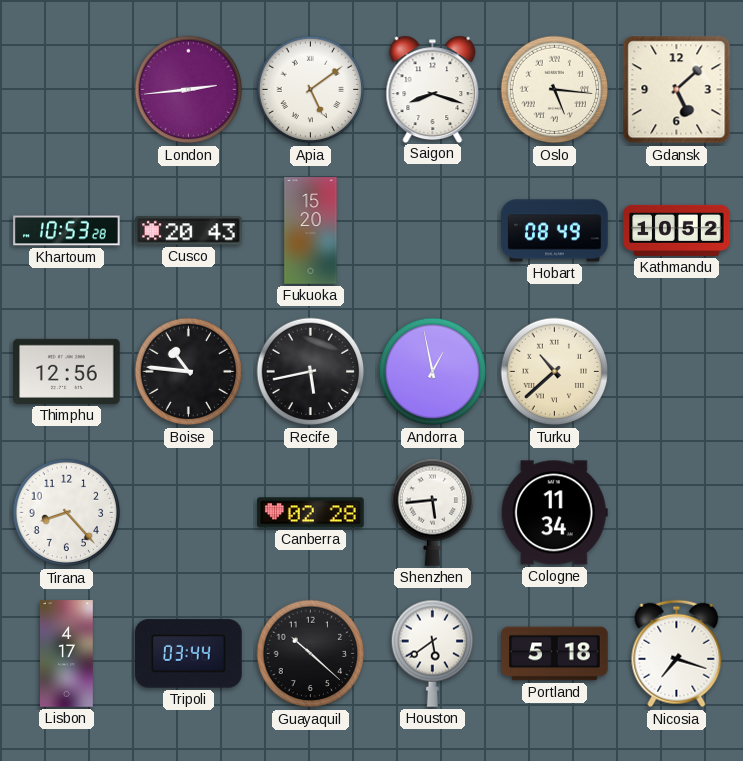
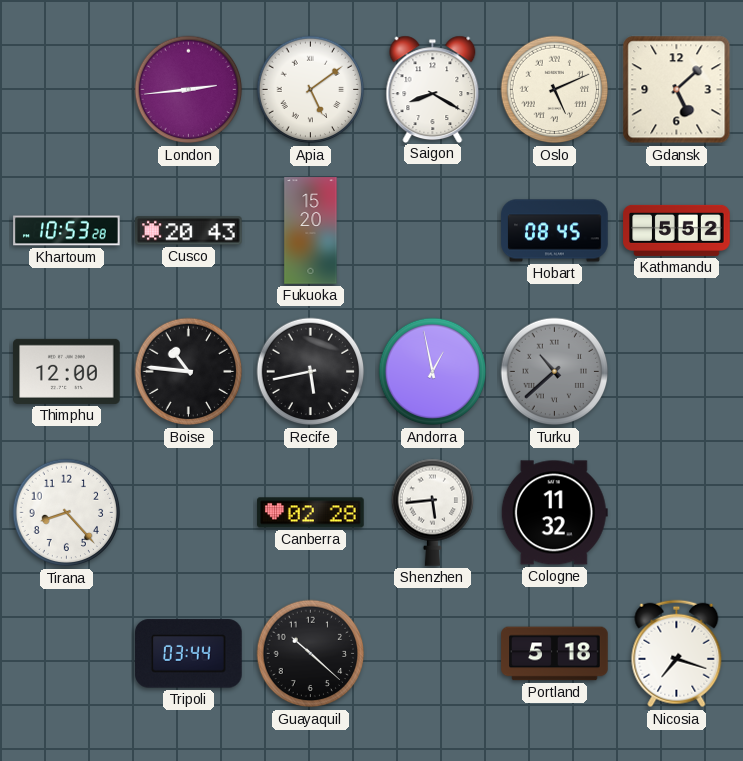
Saigon: 8:18 -> 8:20
Oslo: 5:16 -> 5:11
Hobart: 08:49 -> 08:45
Kathmandu: 10:52 -> 5:52
Thimphu: 12:56 -> 12:00
Turku dial: cream -> grey
Cologne: 11:34 -> 11:32
Lisbon: 4:17 -> none
Houston: 5:39 -> none
